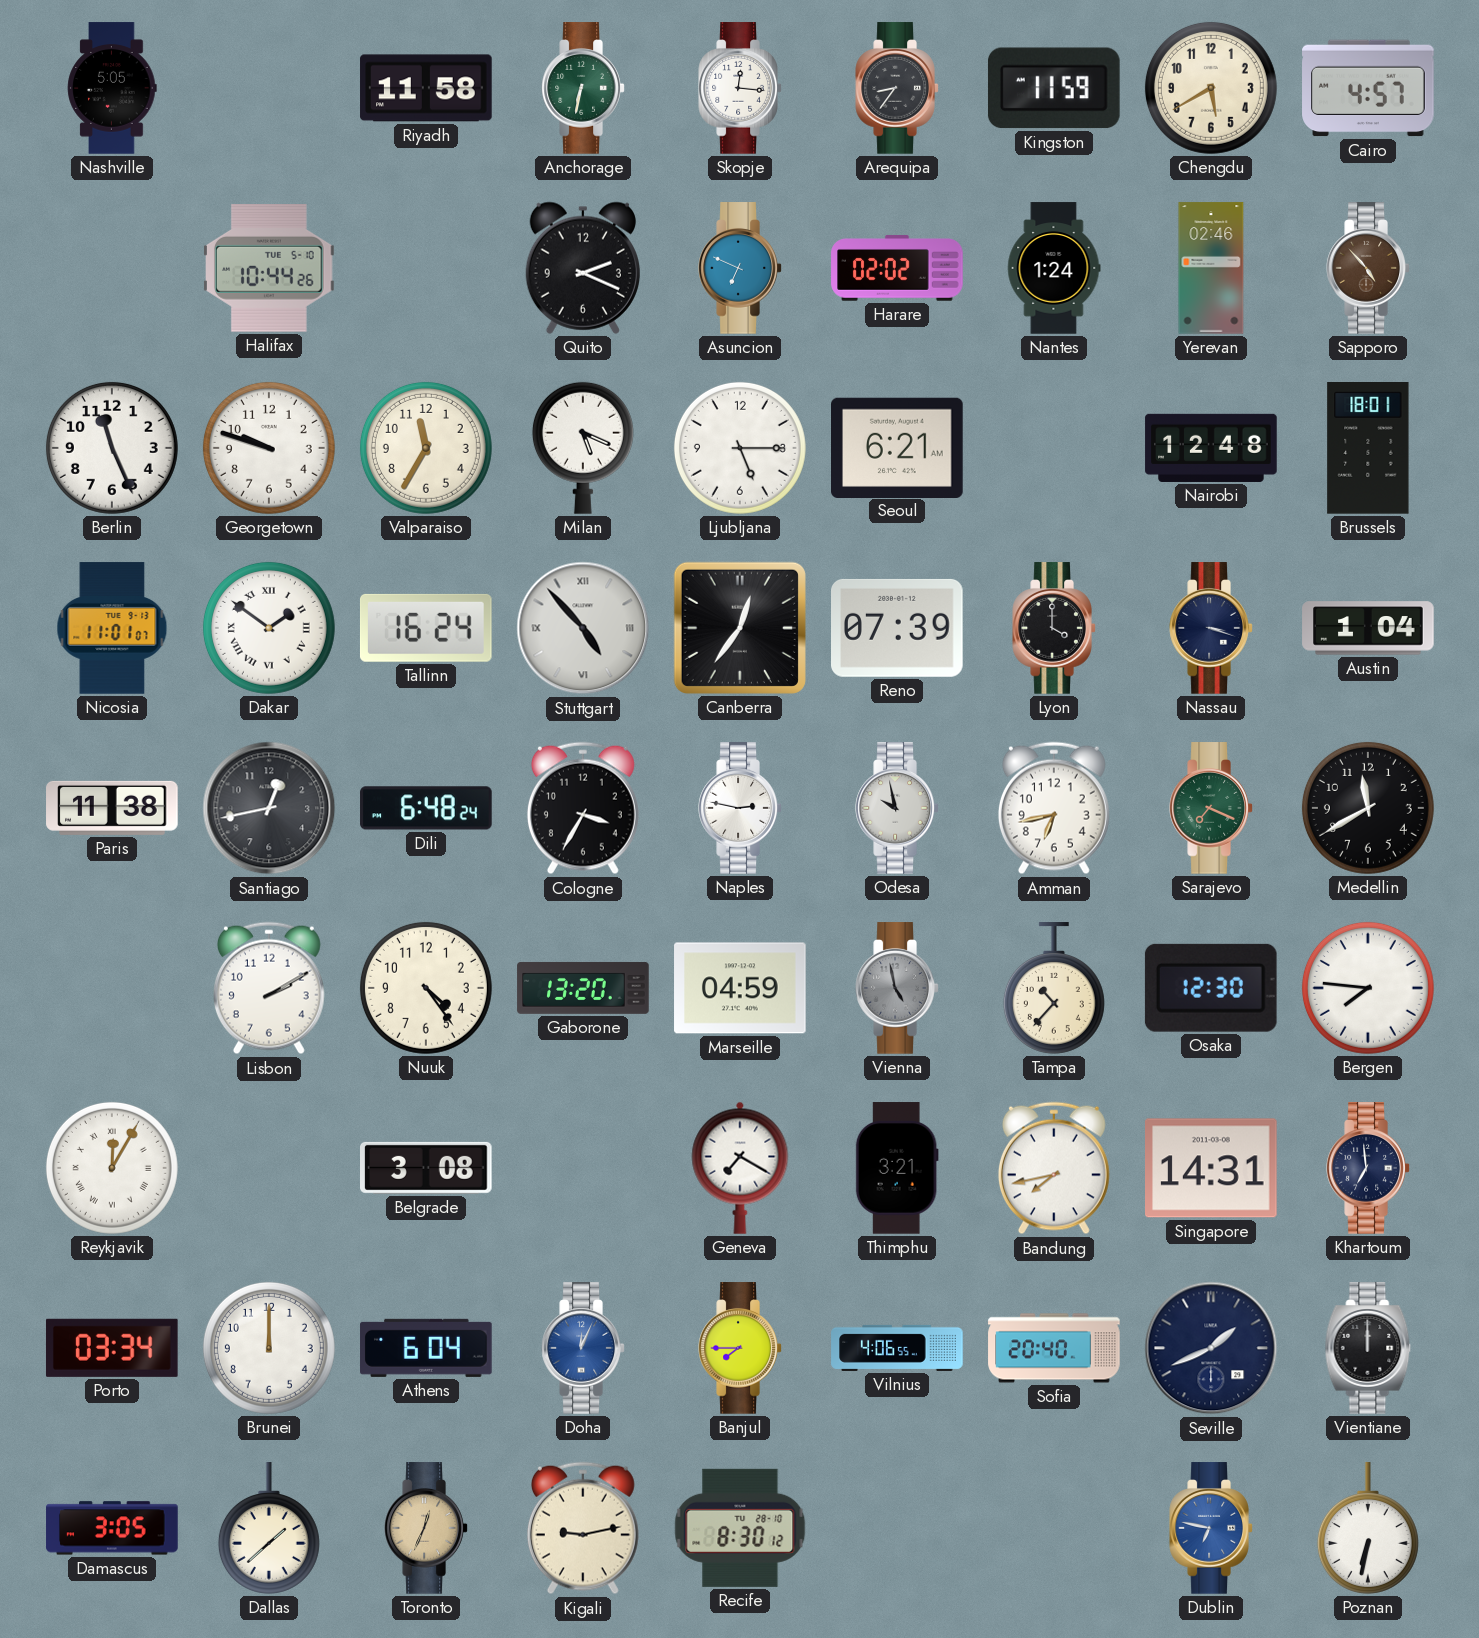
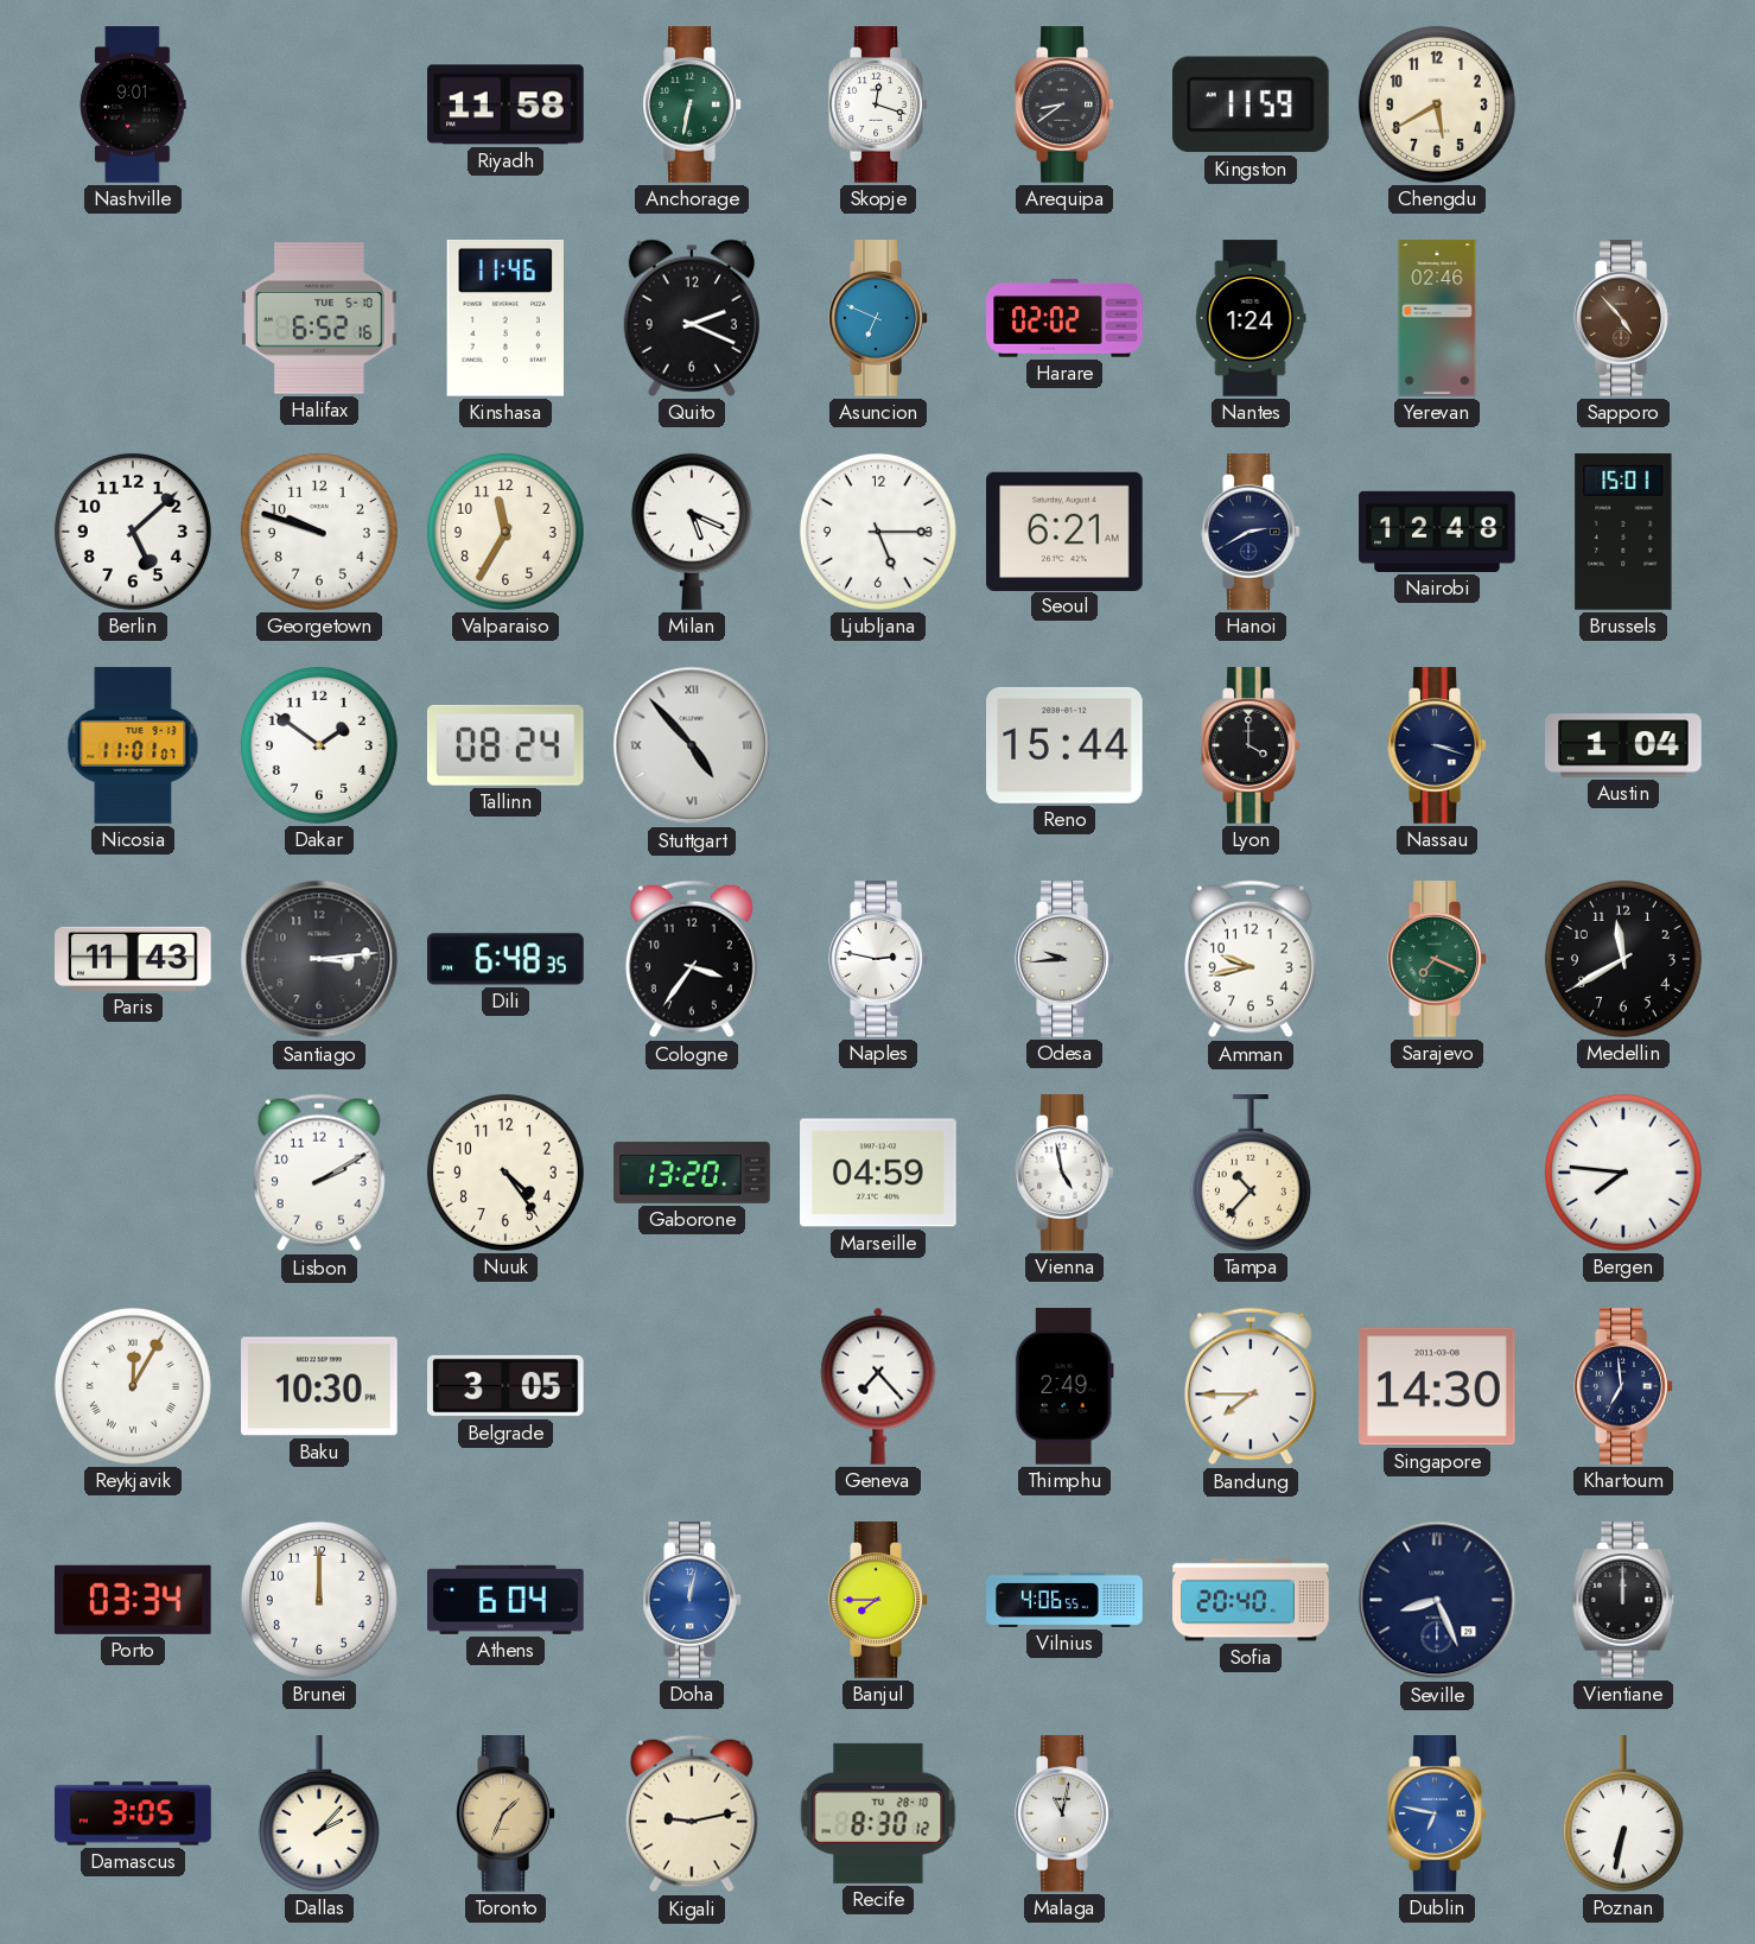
Nashville: 5:05 -> 9:01
Skopje: 12:16 -> 12:18
Arequipa: 8:36 -> 8:39
Cairo: 4:57 -> none
Halifax: 10:44 -> 6:52
Kinshasa: none -> 11:46
Berlin: 11:26 -> 5:08
Hanoi: none -> 2:40
Brussels: 18:01 -> 15:01
Dakar numerals: Roman -> Arabic
Tallinn: 16:24 -> 08:24
Canberra: 12:36 -> none
Reno: 07:39 -> 15:44
Paris: 11:38 -> 11:43
Santiago: 12:43 -> 3:14
Dili: 6:48:24 -> 6:48:35
Cologne: 3:35 -> 3:36
Odesa: 9:58 -> 9:44
Amman: 6:43 -> 9:43
Vienna dial: grey -> white
Osaka: 12:30 -> none
Baku: none -> 10:30
Belgrade: 3:08 -> 3:05
Geneva: 7:20 -> 7:23
Thimphu: 3:21 -> 2:49
Bandung: 7:43 -> 7:45
Singapore: 14:31 -> 14:30
Doha: 12:04 -> 12:02
Seville: 1:41 -> 8:26
Dallas: 1:38 -> 2:07
Toronto: 12:34 -> 1:34
Malaga: none -> 11:02
